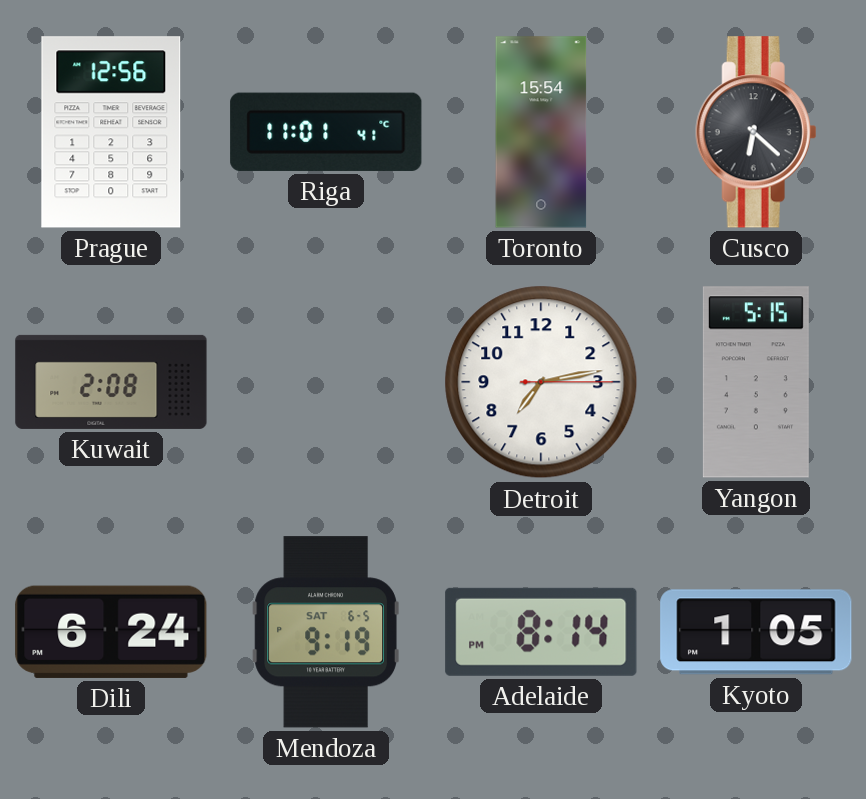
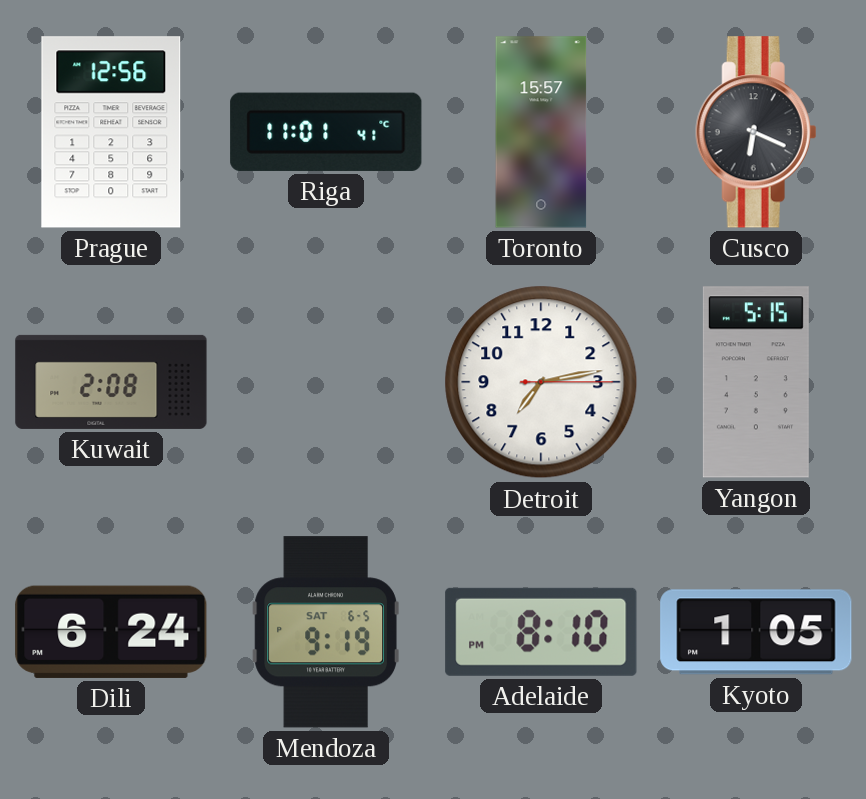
Toronto: 15:54 -> 15:57
Cusco: 6:22 -> 6:19
Adelaide: 8:14 -> 8:10
